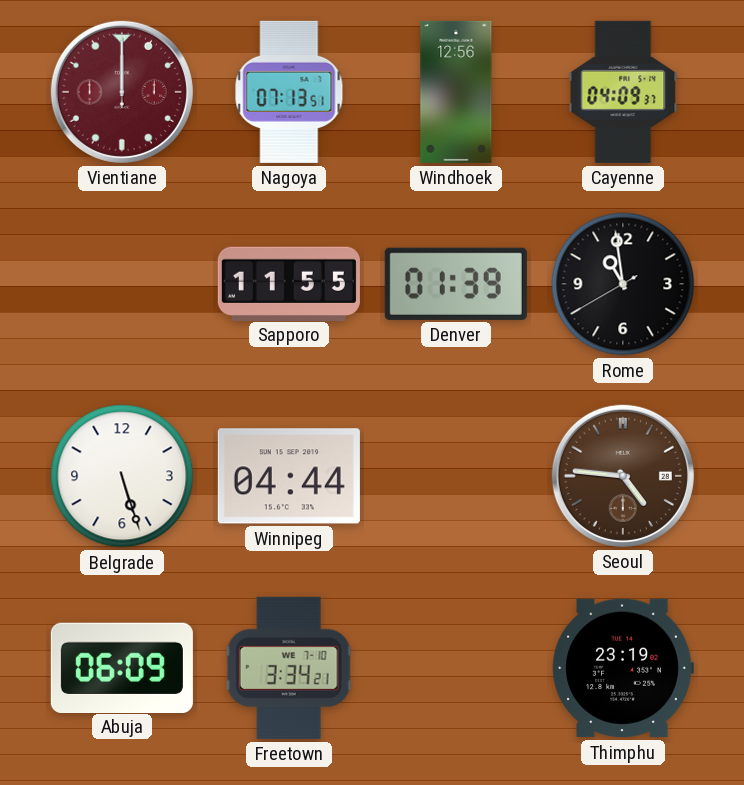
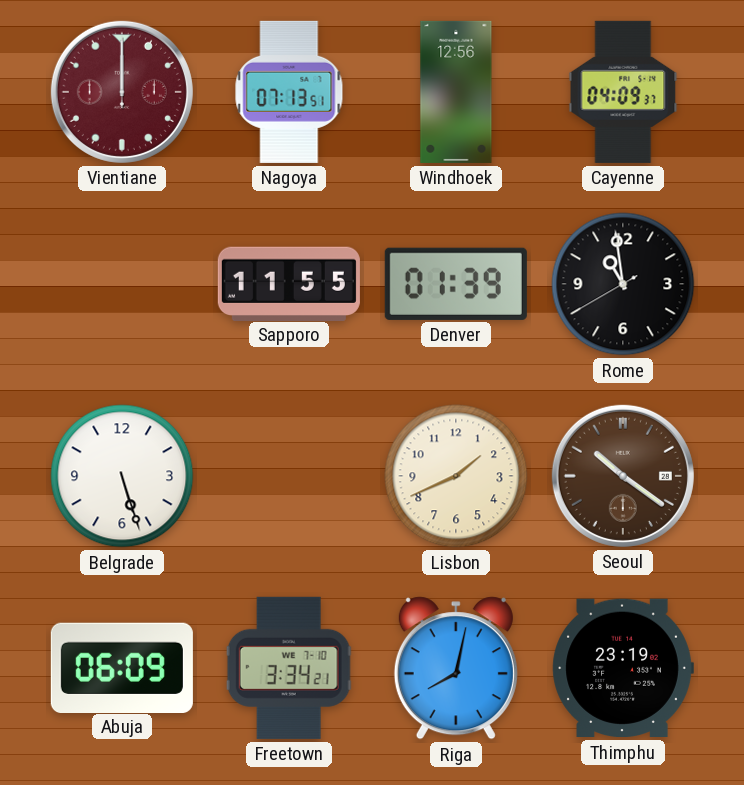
Winnipeg: 04:44 -> none
Lisbon: none -> 1:41
Seoul: 4:46 -> 10:21
Riga: none -> 8:02
